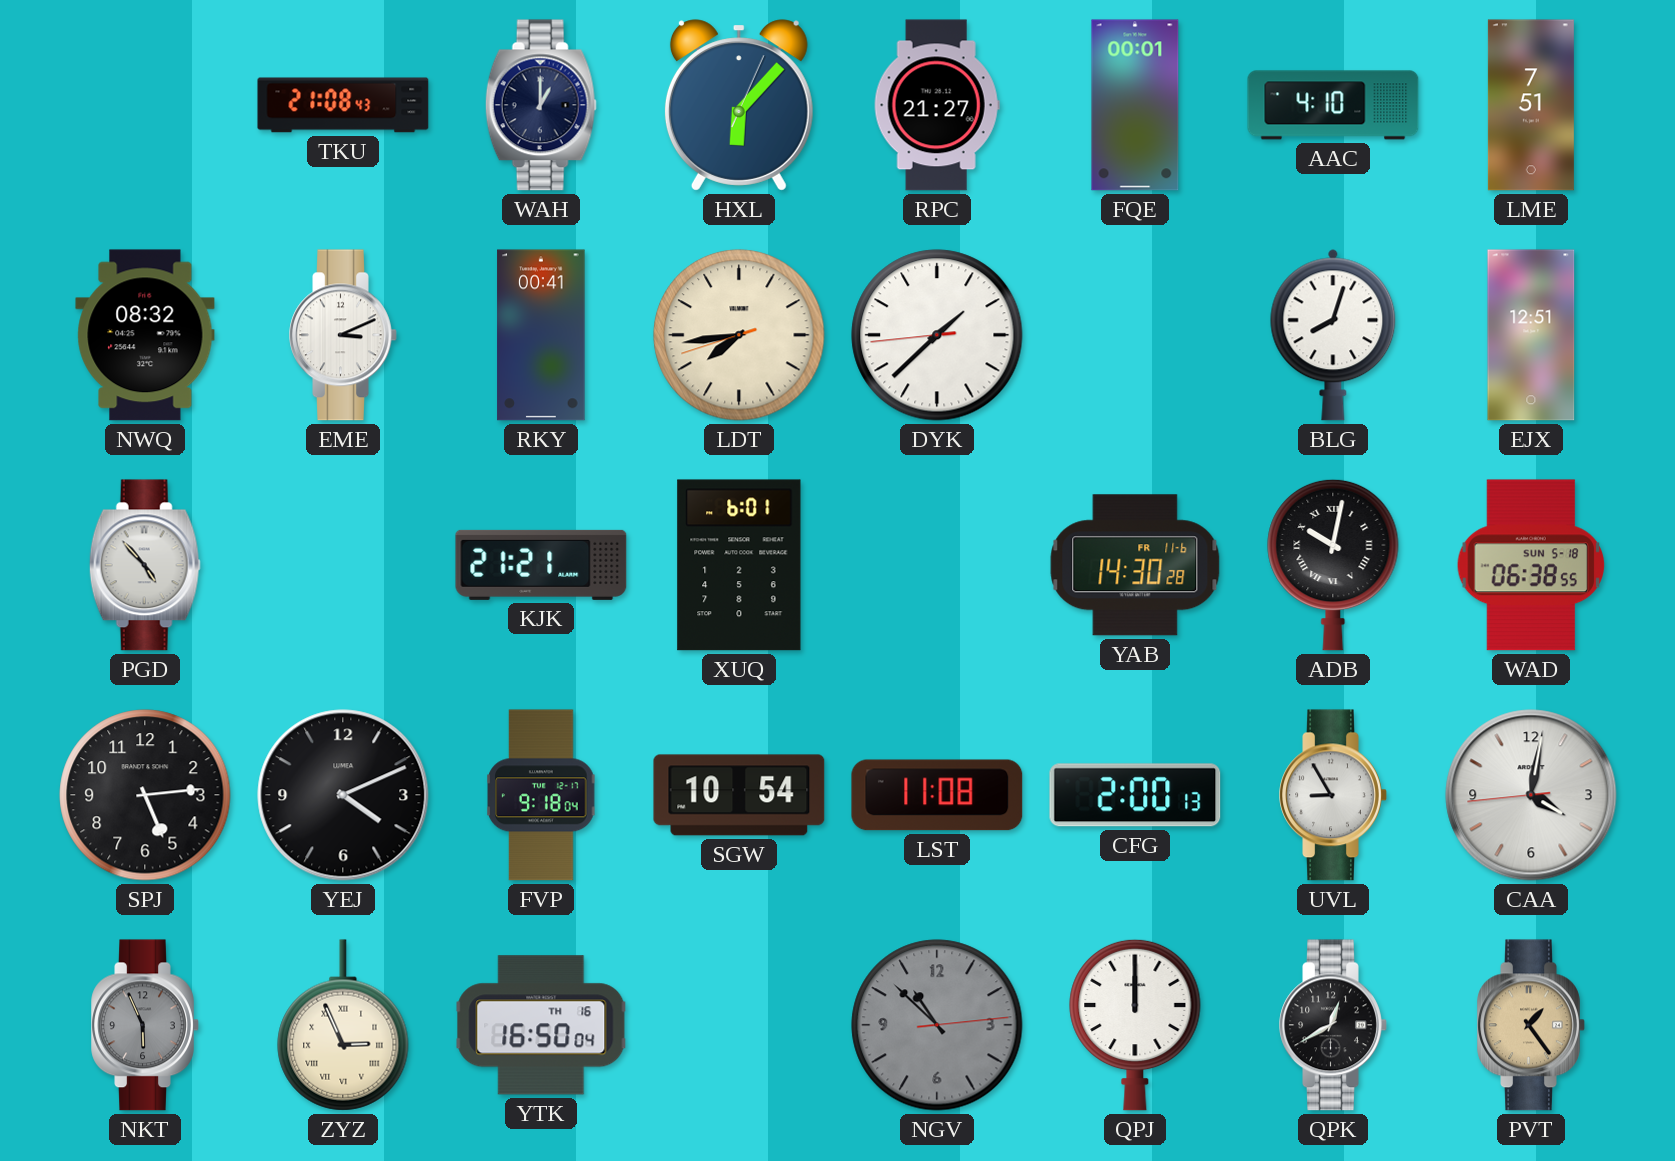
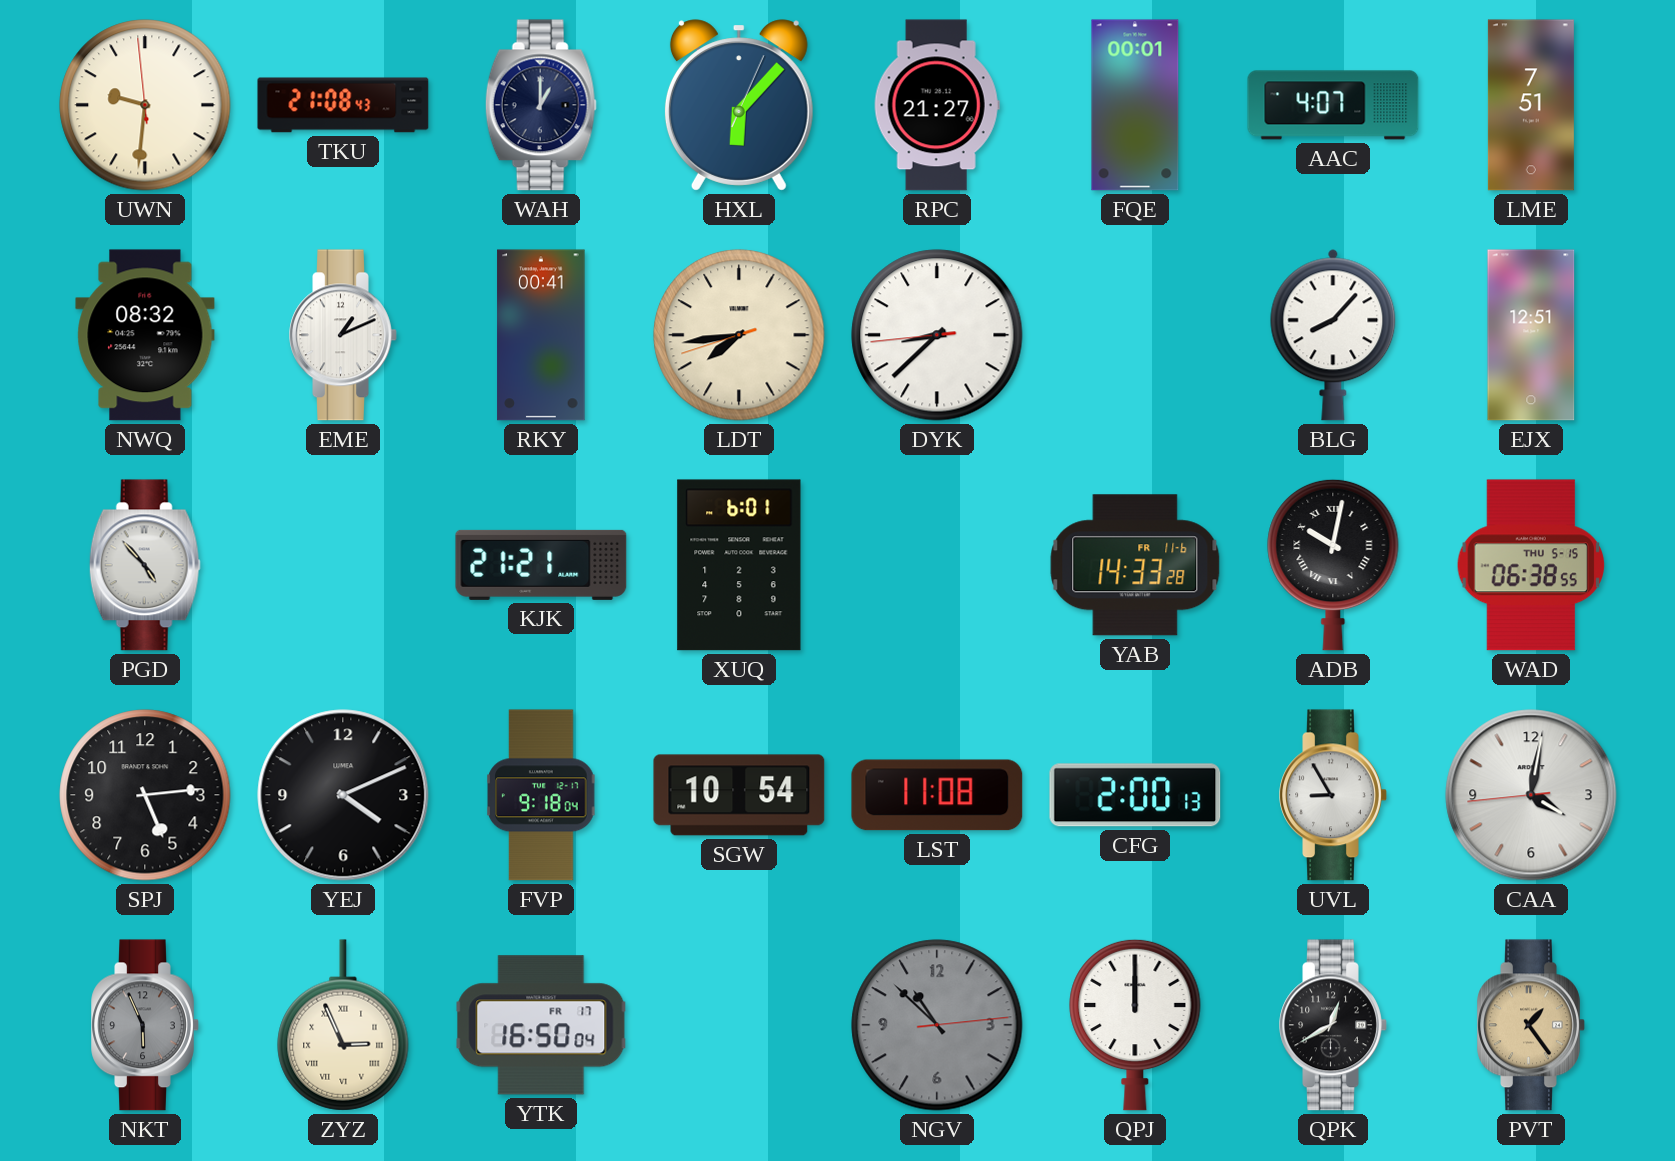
UWN: none -> 9:30
AAC: 4:10 -> 4:07
EME: 3:11 -> 1:11
DYK: 1:37 -> 8:37
BLG: 8:03 -> 8:07
YAB: 14:30 -> 14:33
WAD date: SUN 5-18 -> THU 5-15
YTK date: TH 16 -> FR 17
